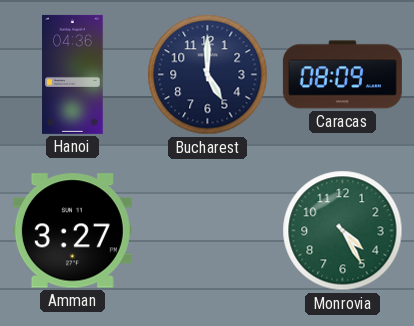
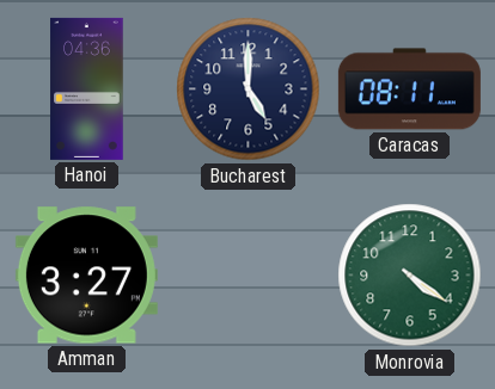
Caracas: 08:09 -> 08:11
Monrovia: 4:25 -> 4:21
